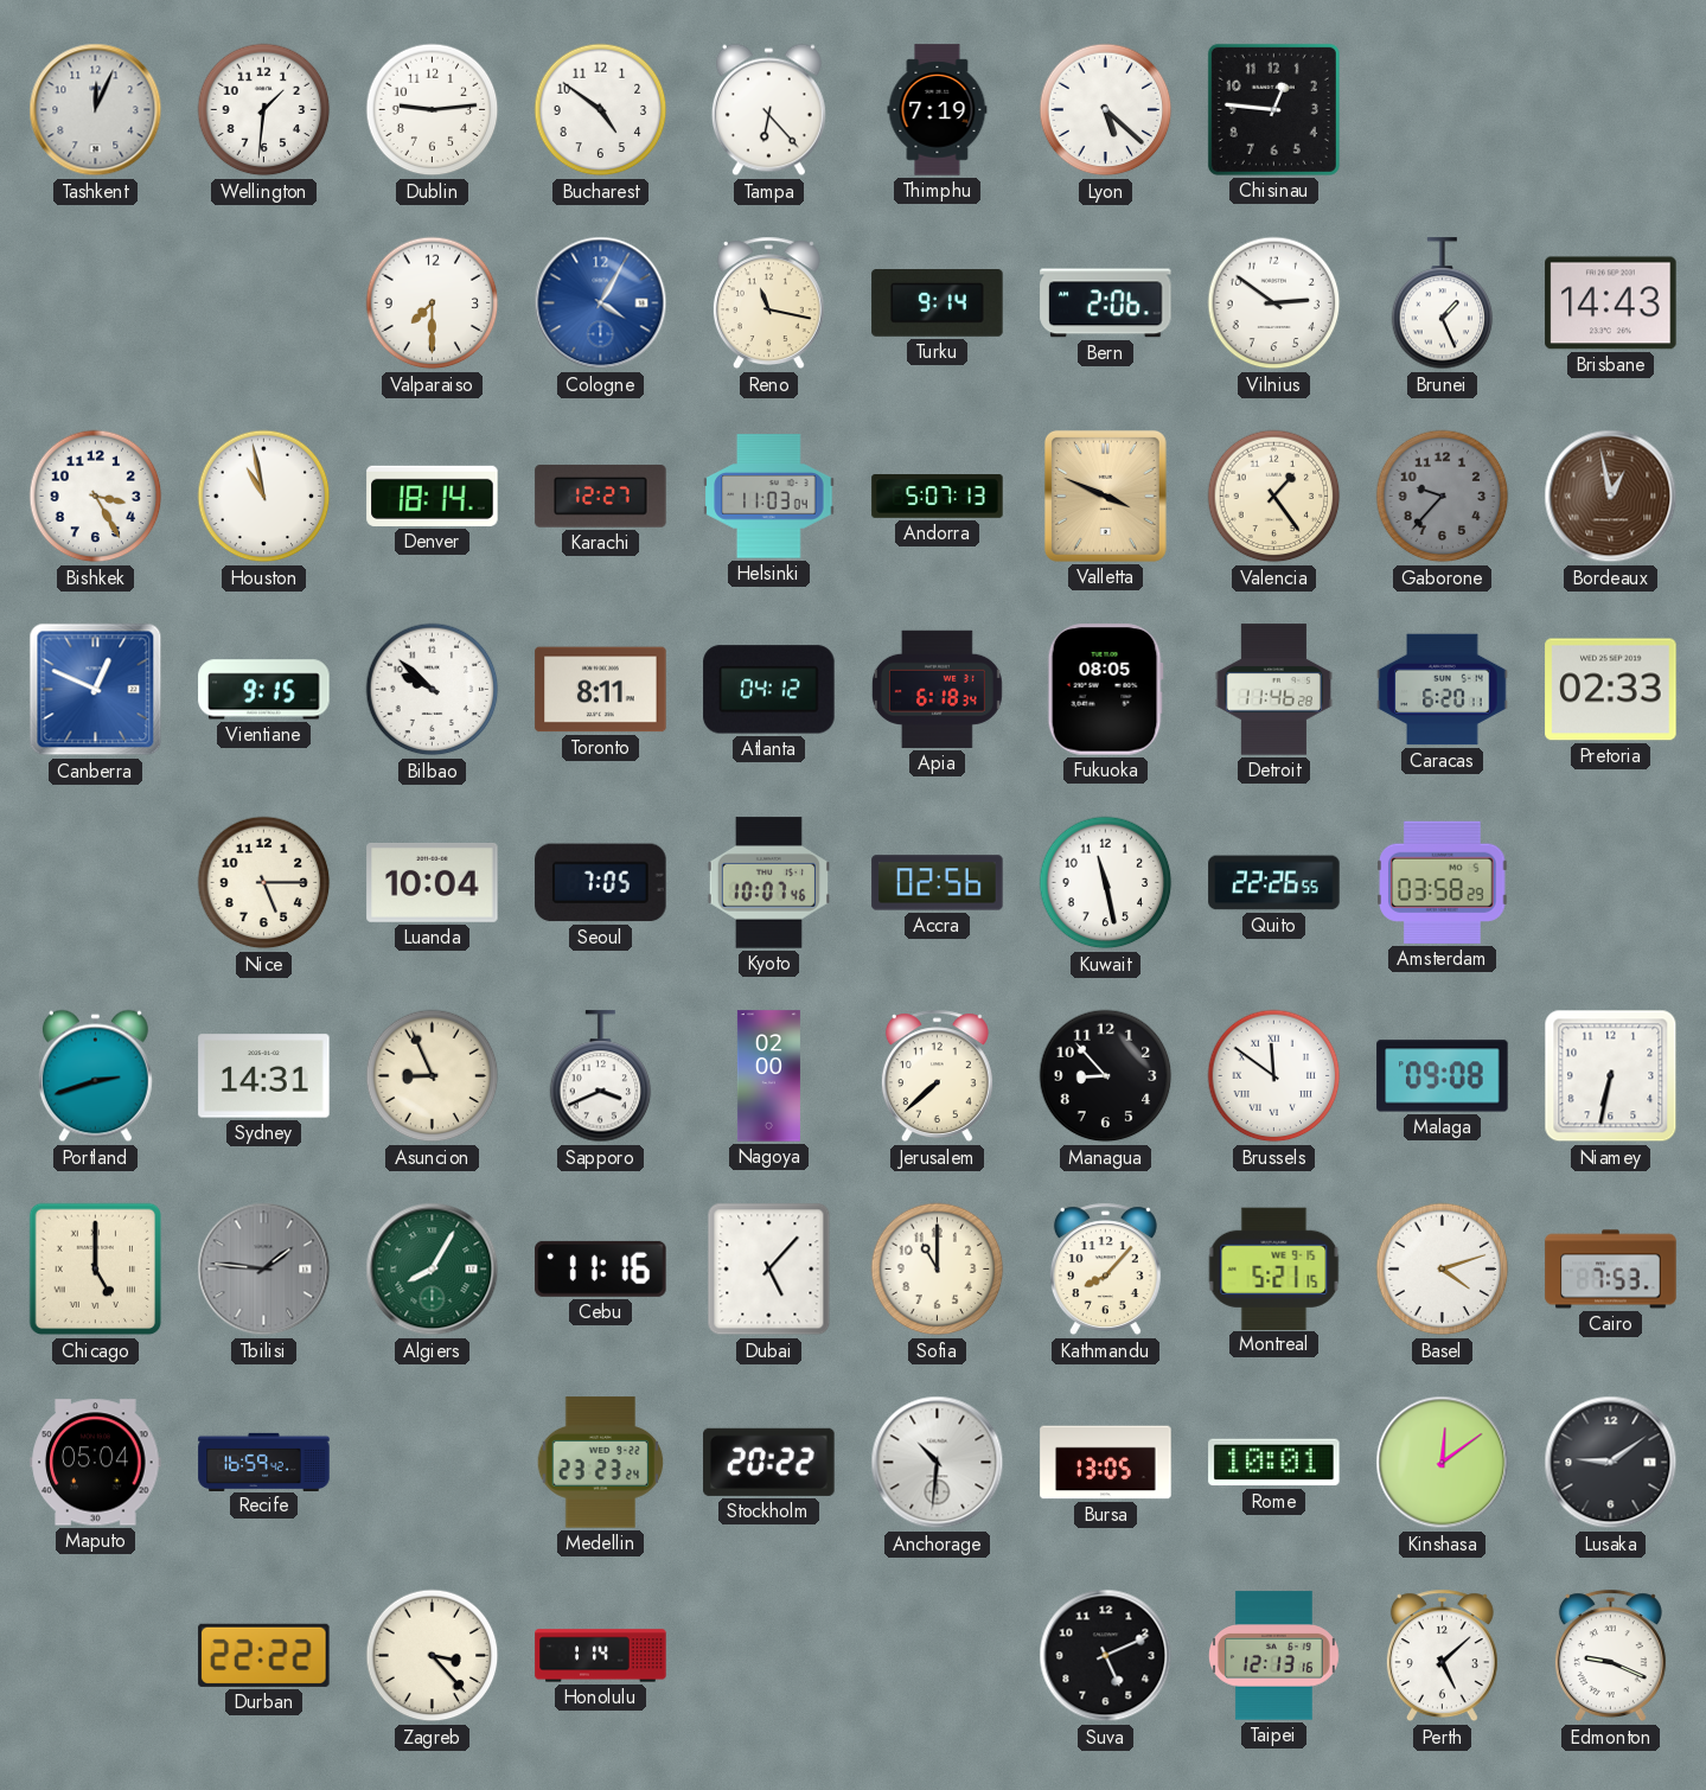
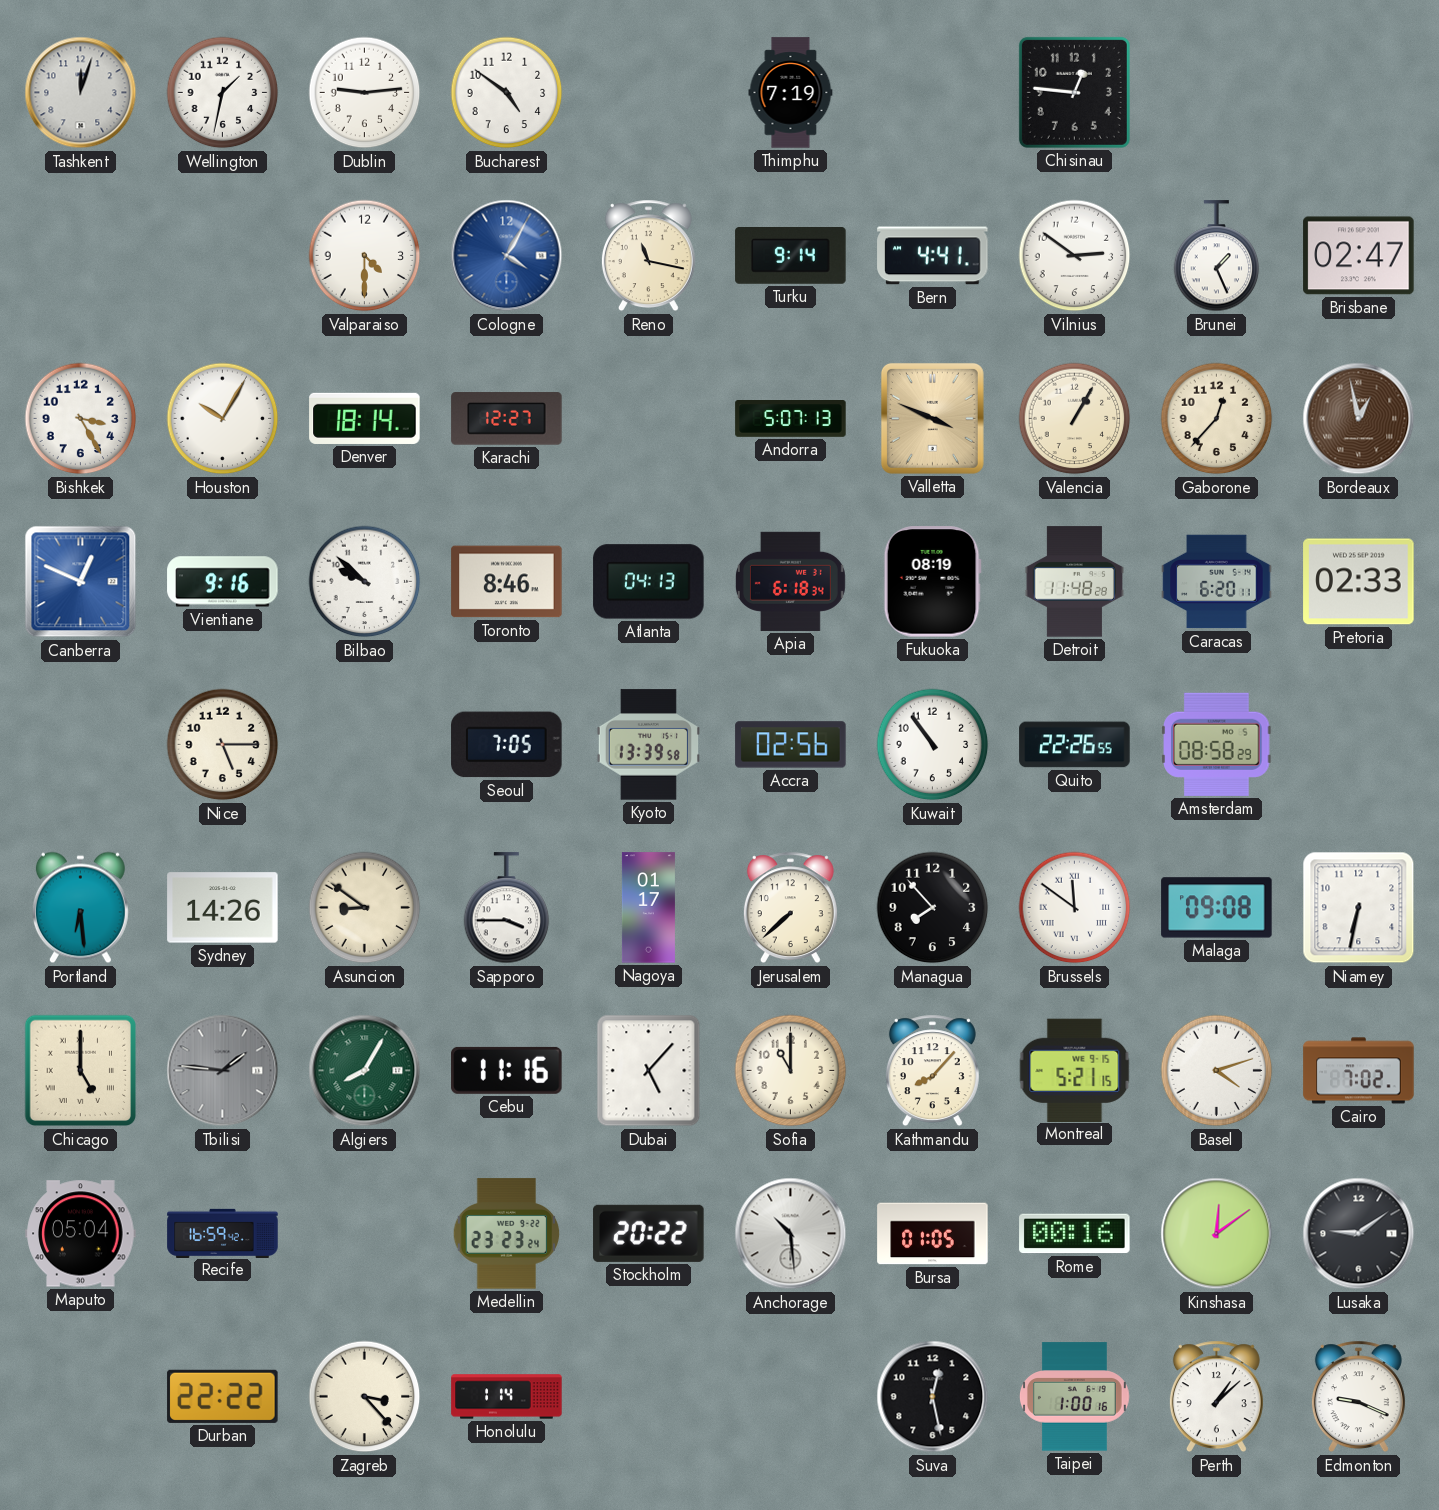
Tashkent: 12:04 -> 12:03
Wellington: 1:31 -> 1:32
Tampa: 6:23 -> none
Lyon: 5:22 -> none
Valparaiso: 7:30 -> 4:30
Bern: 2:06 -> 4:41
Brisbane: 14:43 -> 02:47
Houston: 10:58 -> 10:05
Helsinki: 11:03 -> none
Valencia: 1:24 -> 1:05
Gaborone: 9:37 -> 12:37
Gaborone dial: grey -> cream
Vientiane: 9:15 -> 9:16
Toronto: 8:11 -> 8:46
Atlanta: 04:12 -> 04:13
Fukuoka: 08:05 -> 08:19
Detroit: 11:46 -> 11:48
Luanda: 10:04 -> none
Kyoto: 10:07 -> 13:39
Kuwait: 11:28 -> 10:54
Amsterdam: 03:58 -> 08:58
Portland: 2:42 -> 6:29
Sydney: 14:31 -> 14:26
Asuncion: 8:56 -> 8:51
Sapporo: 3:41 -> 3:45
Nagoya: 02:00 -> 01:17
Managua: 8:53 -> 7:53
Cairo: 7:53 -> 7:02
Anchorage: 10:31 -> 10:29
Bursa: 13:05 -> 01:05
Rome: 10:01 -> 00:16
Suva: 5:11 -> 12:28
Taipei: 12:13 -> 1:00
Perth: 5:08 -> 1:08
